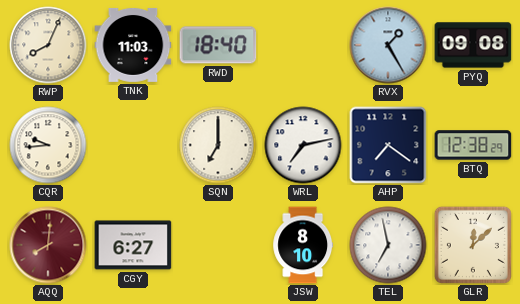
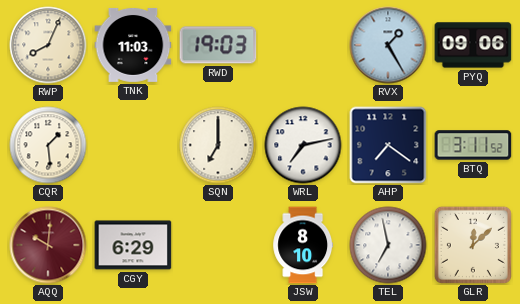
RWD: 18:40 -> 19:03
PYQ: 09:08 -> 09:06
CQR: 9:44 -> 1:29
BTQ: 12:38 -> 3:11
AQQ: 8:01 -> 10:01
CGY: 6:27 -> 6:29
